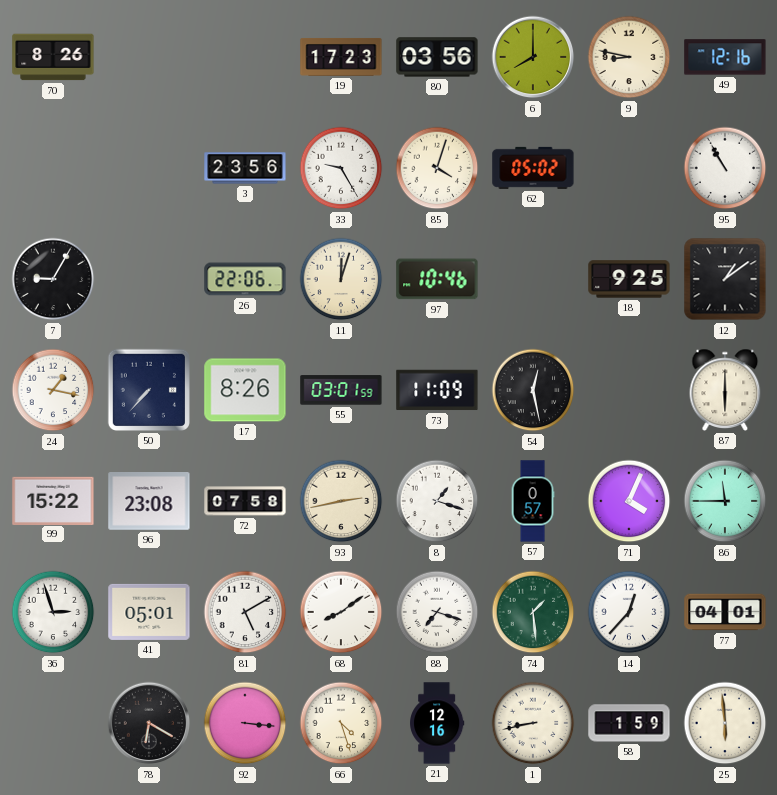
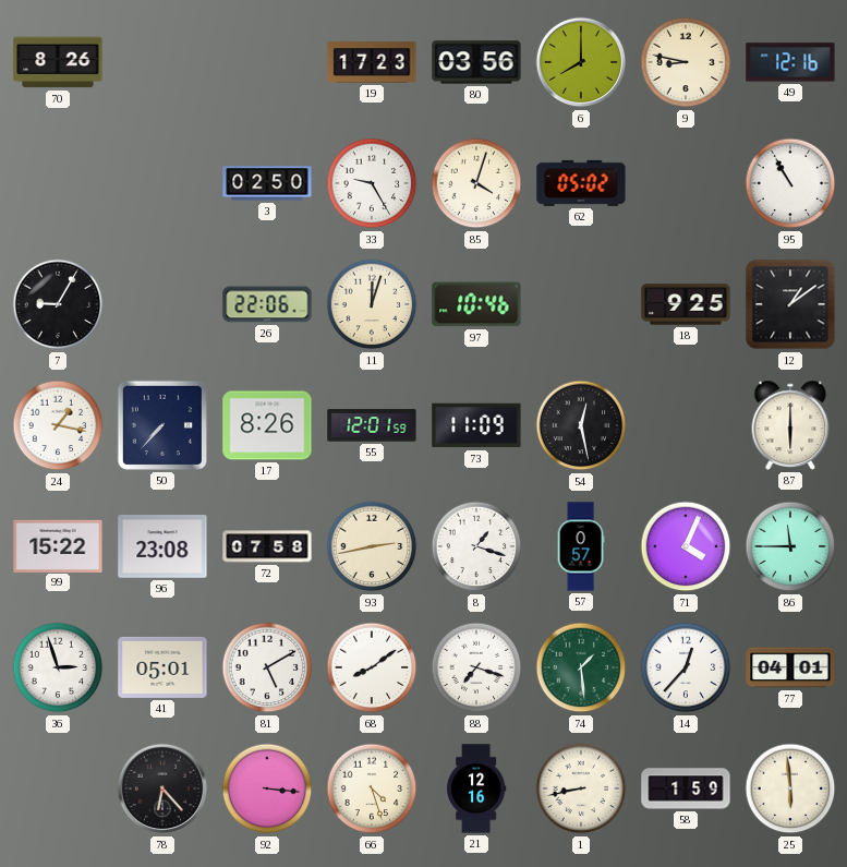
3: 23:56 -> 02:50
55: 03:01 -> 12:01
78: 6:20 -> 6:23
